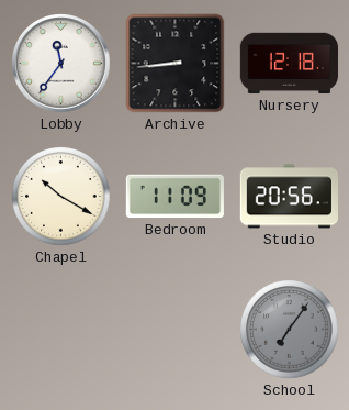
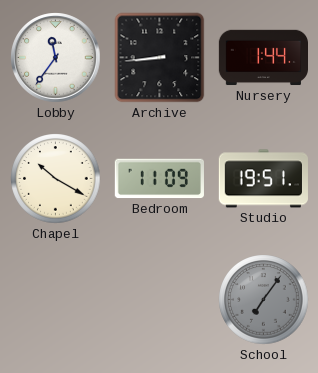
Nursery: 12:18 -> 1:44
Studio: 20:56 -> 19:51
